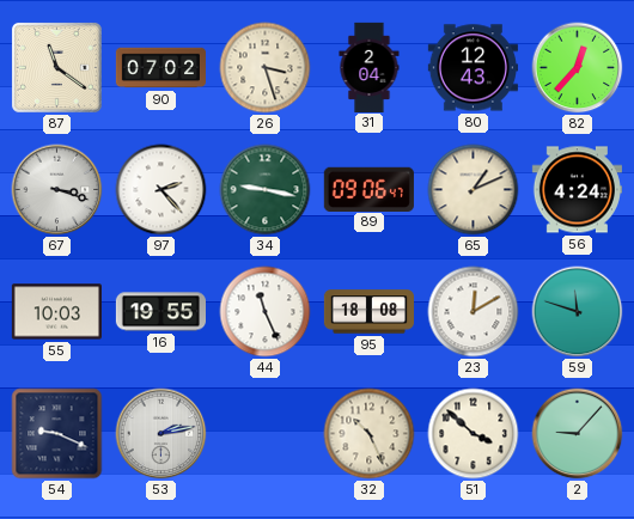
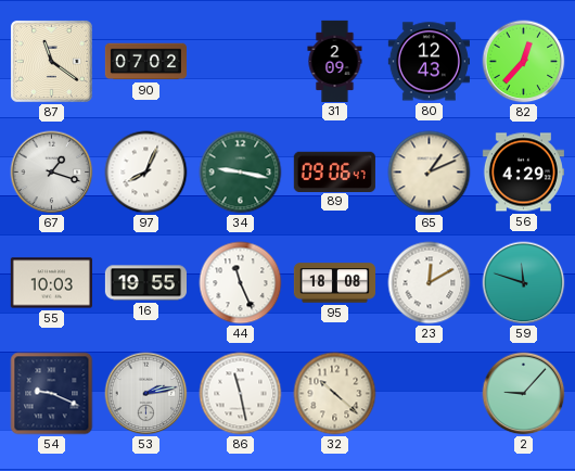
26: 3:27 -> none
31: 2:04 -> 2:09
67: 3:18 -> 1:18
97: 2:23 -> 8:04
56: 4:24 -> 4:29
86: none -> 11:28
32: 10:26 -> 10:22
51: 3:52 -> none
